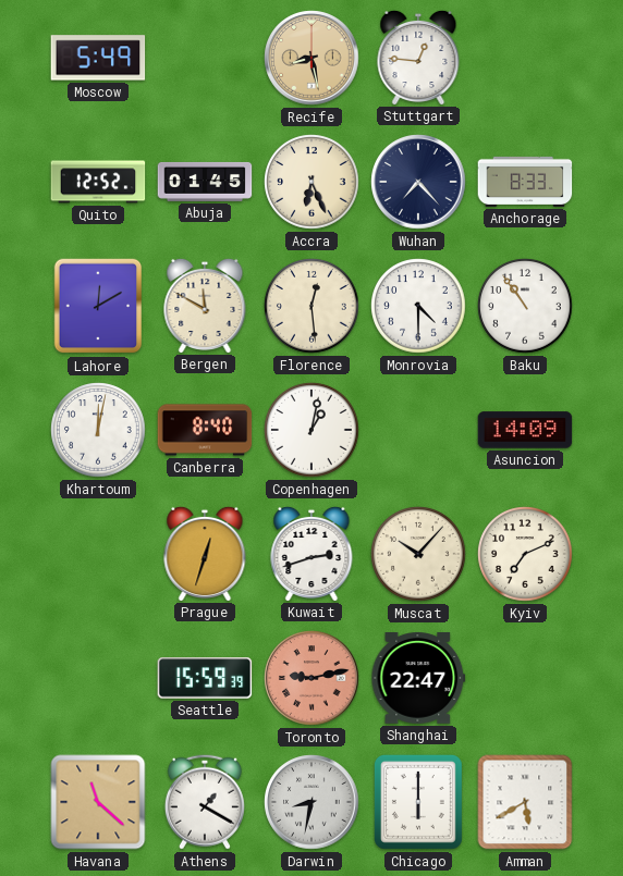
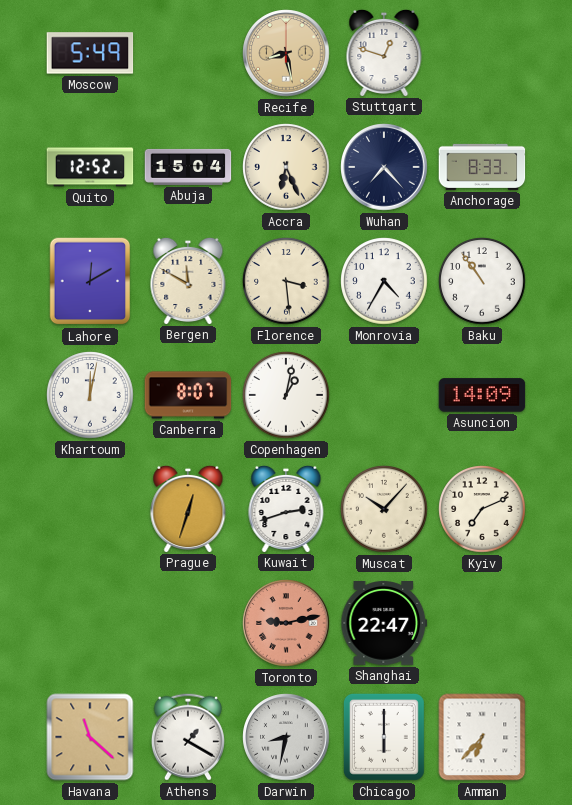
Stuttgart: 12:46 -> 12:48
Abuja: 01:45 -> 15:04
Florence: 12:29 -> 3:29
Monrovia: 4:30 -> 4:35
Canberra: 8:40 -> 8:07
Seattle: 15:59 -> none
Amman: 5:40 -> 6:37
